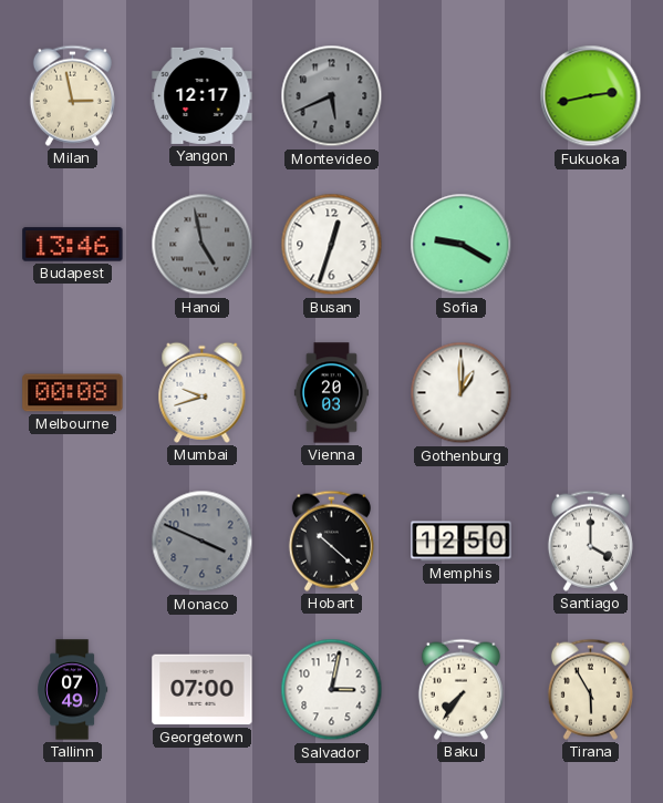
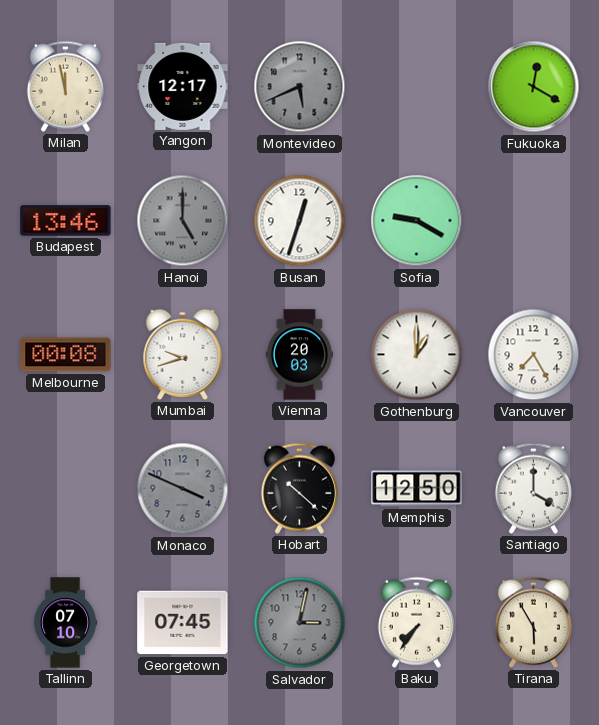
Milan: 2:58 -> 11:58
Fukuoka: 2:43 -> 12:20
Hanoi: 4:58 -> 5:00
Vancouver: none -> 7:25
Tallinn: 07:49 -> 07:10
Georgetown: 07:00 -> 07:45
Salvador dial: white -> grey
